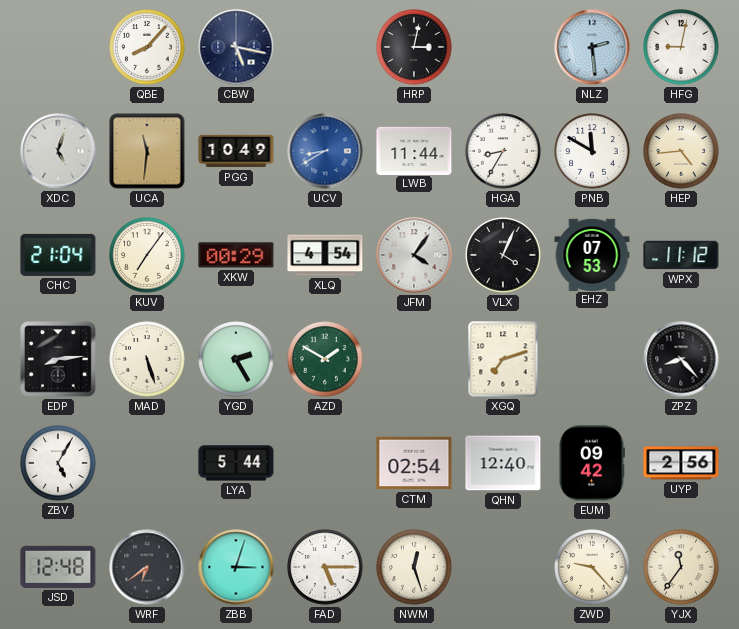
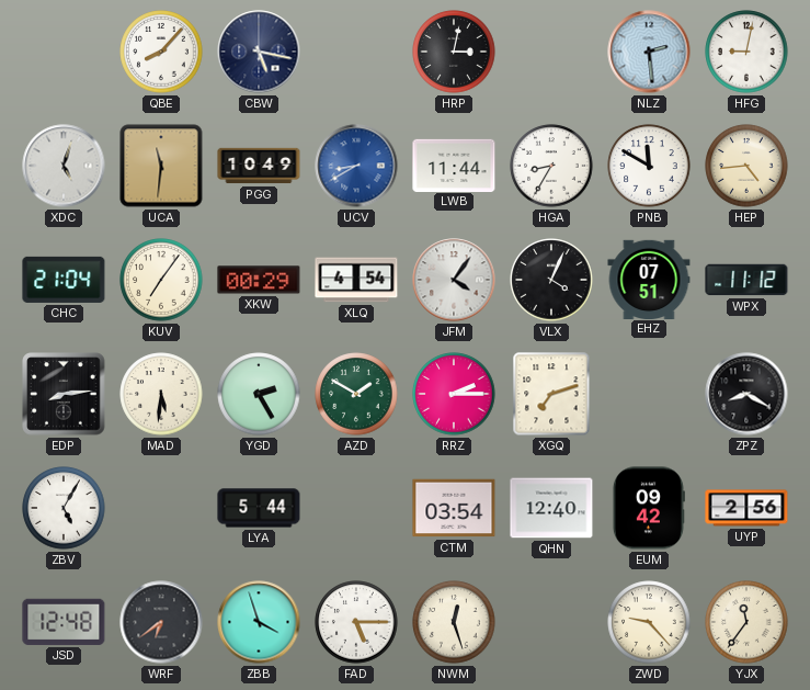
EHZ: 07:53 -> 07:51
MAD: 5:27 -> 5:31
RRZ: none -> 2:15
ZPZ: 8:23 -> 8:20
CTM: 02:54 -> 03:54
ZBB: 3:03 -> 3:57
